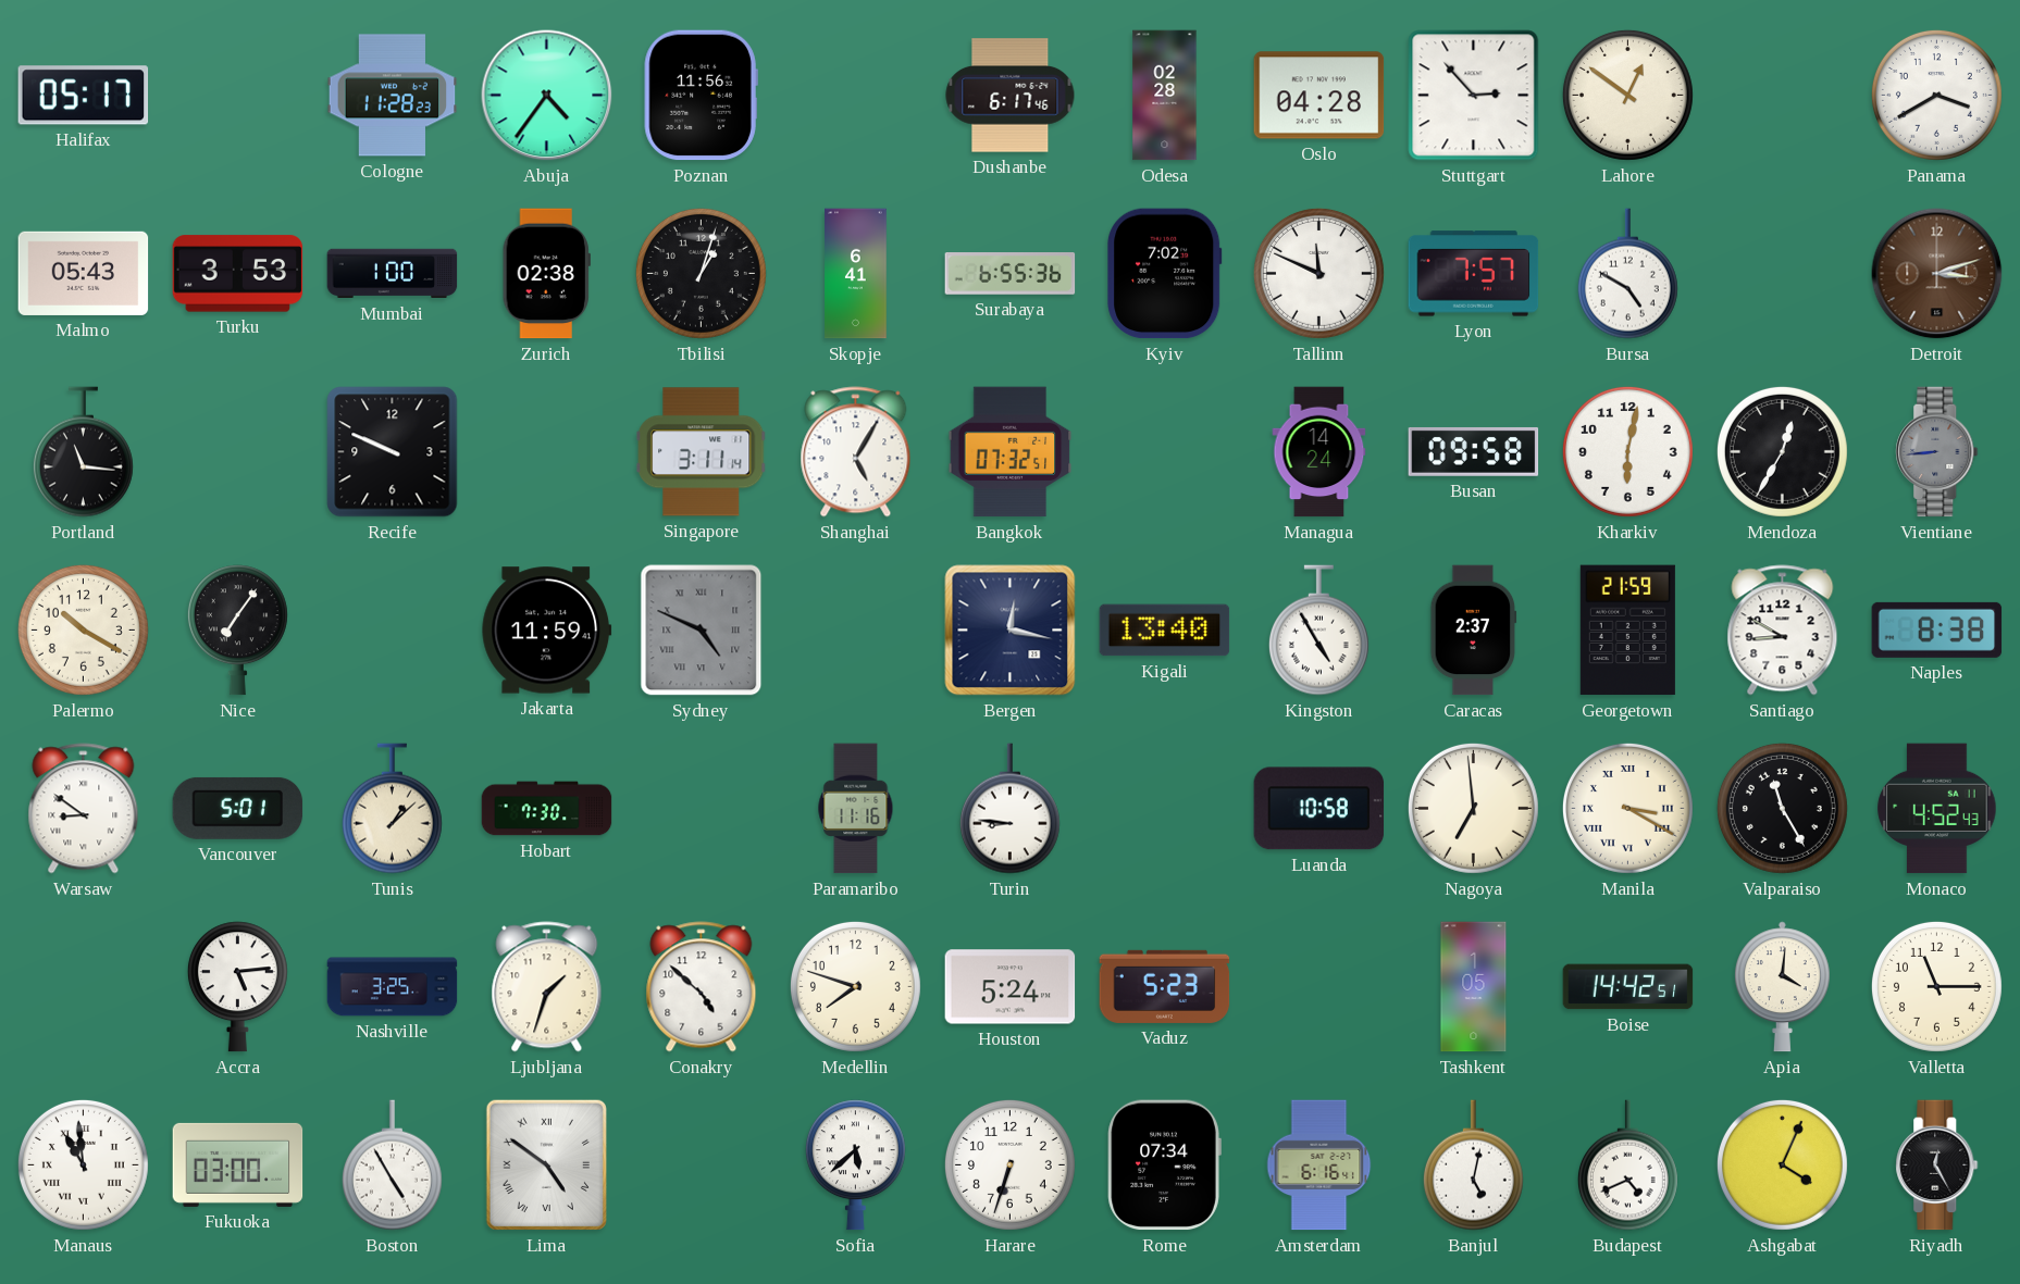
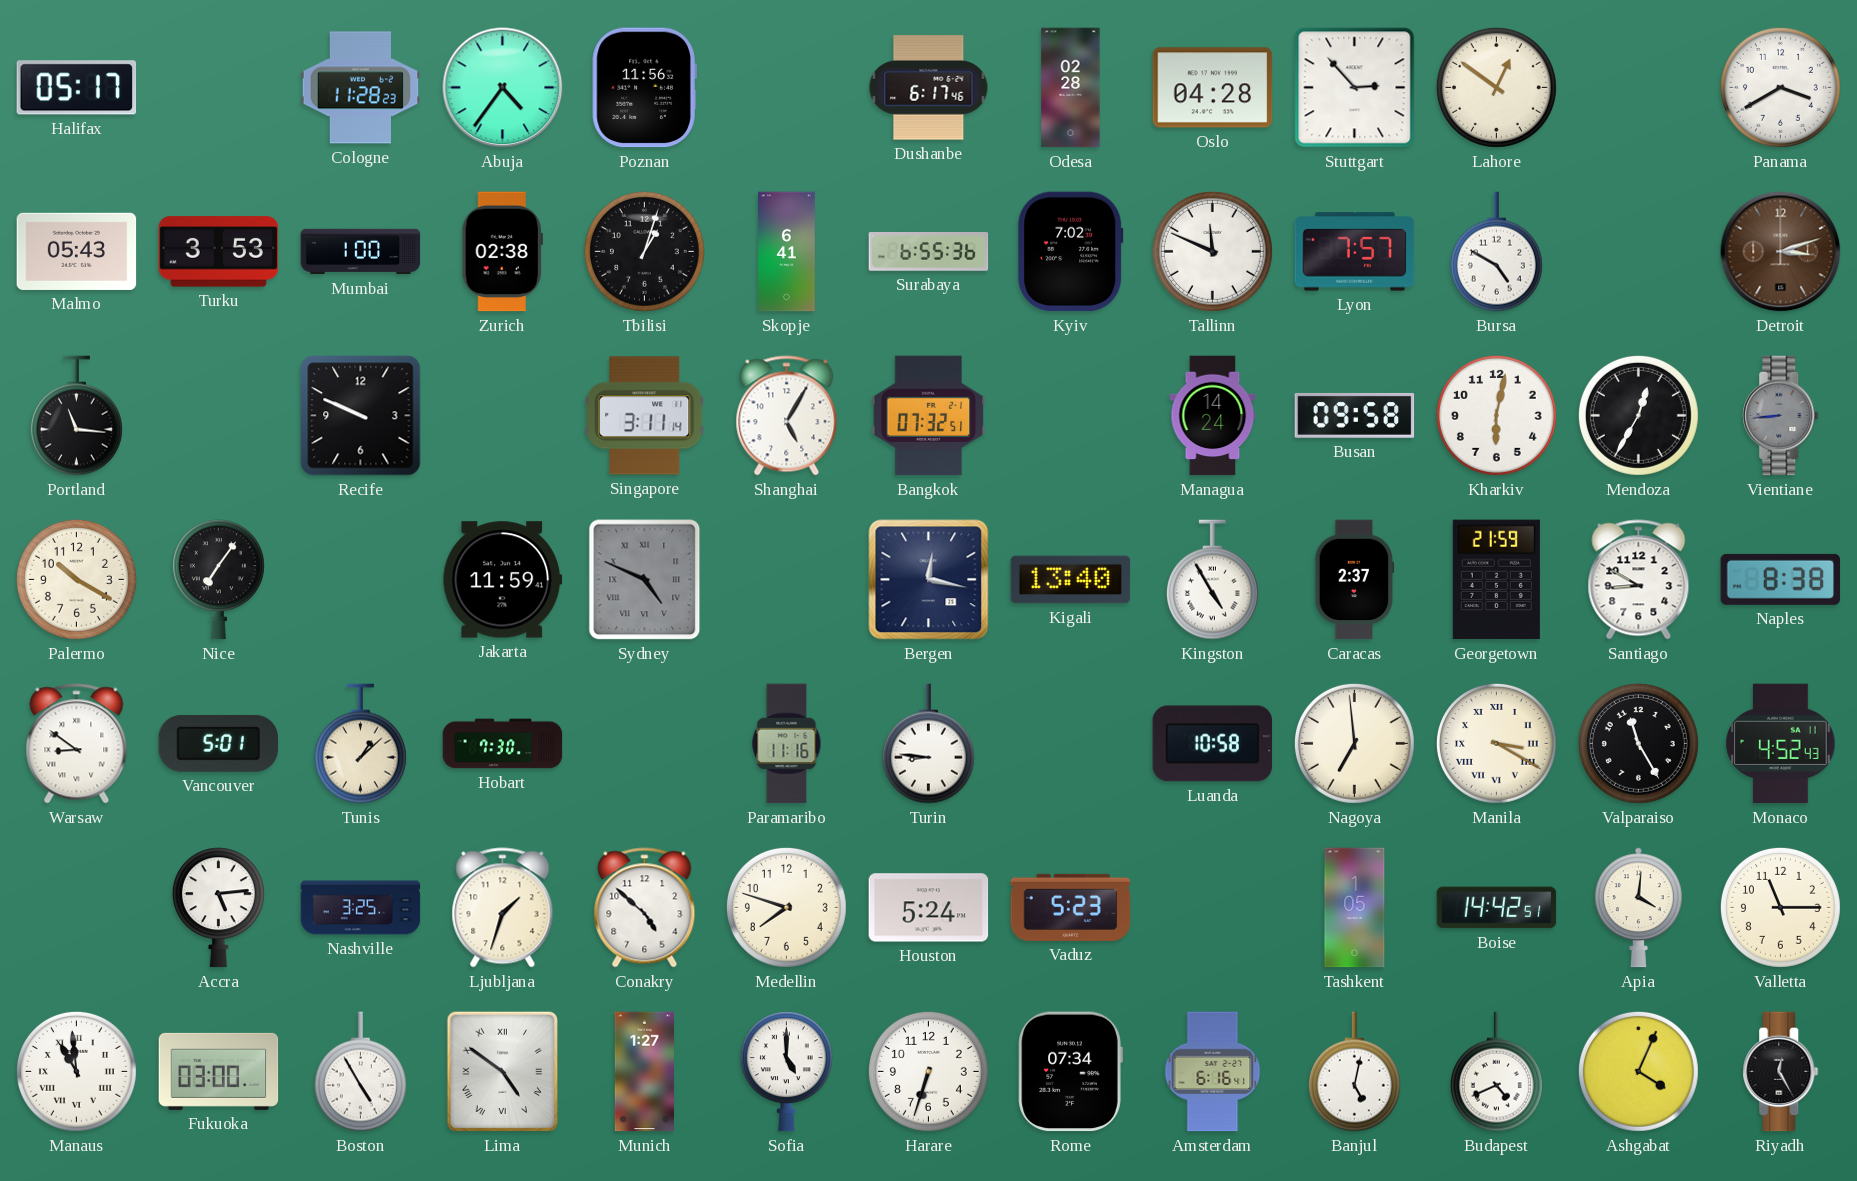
Munich: none -> 1:27
Sofia: 5:38 -> 5:00
